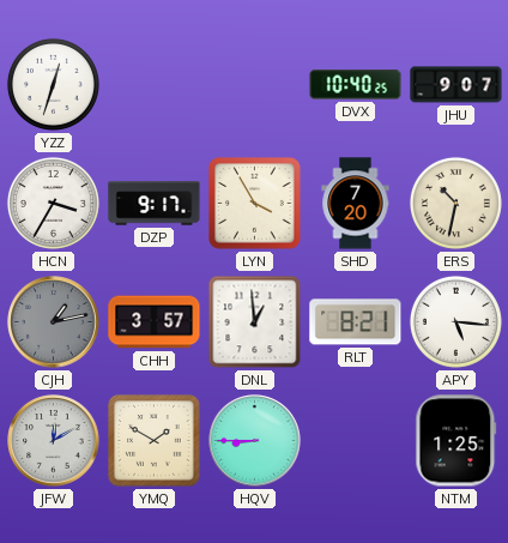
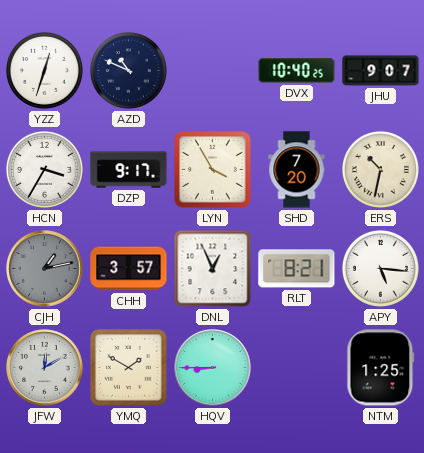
AZD: none -> 10:49
DNL: 12:59 -> 12:56
